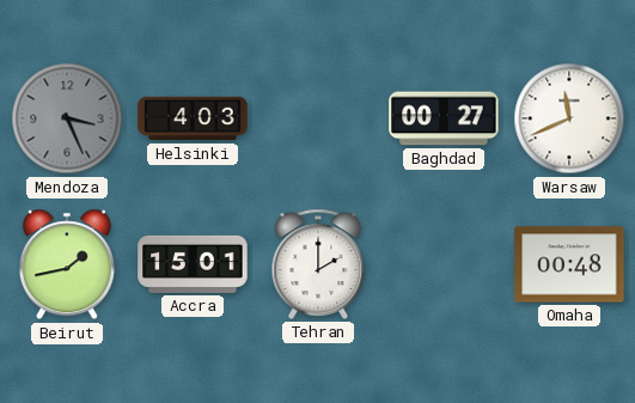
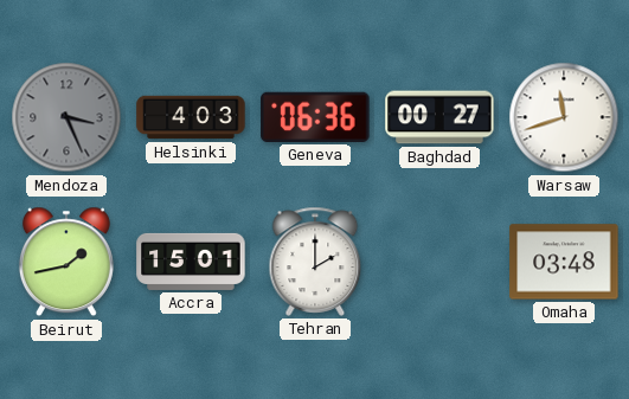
Geneva: none -> 06:36
Warsaw: 11:41 -> 11:42
Omaha: 00:48 -> 03:48
